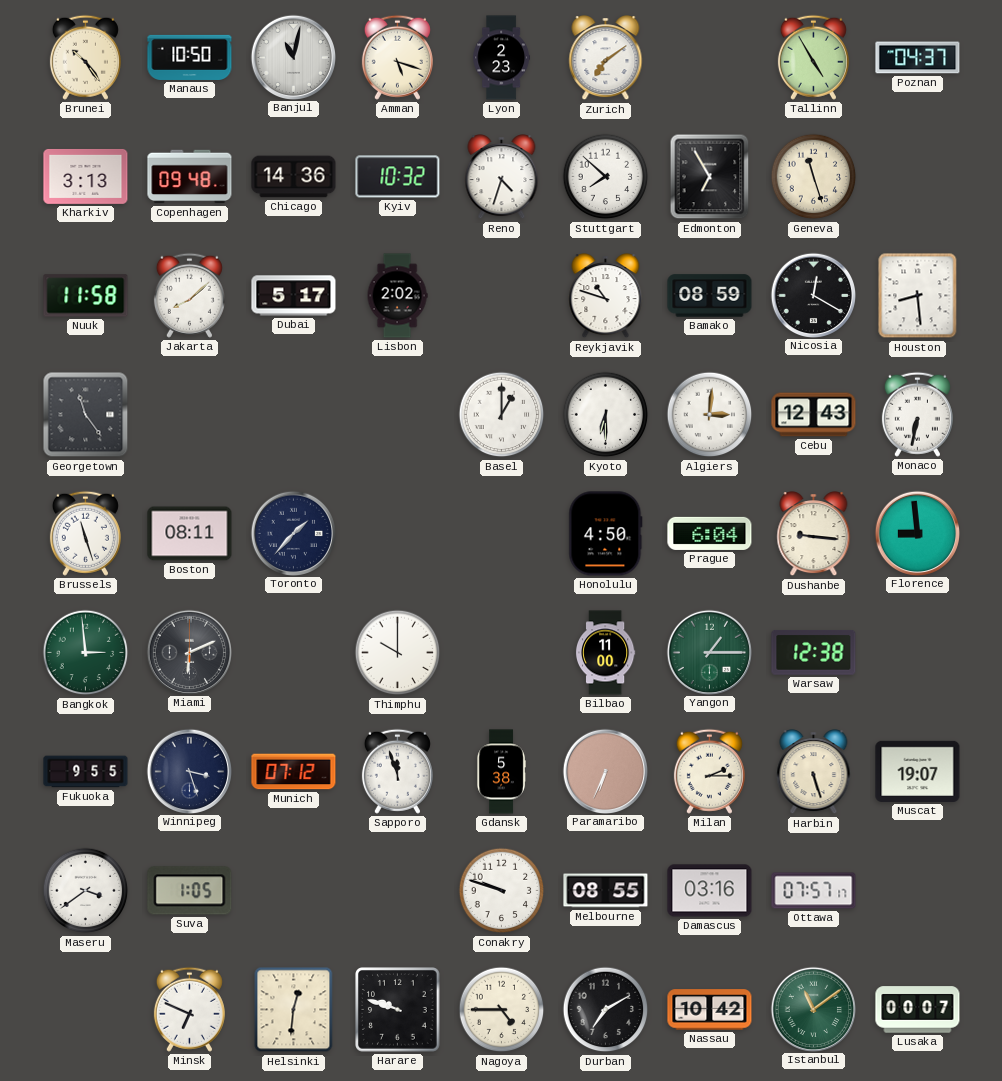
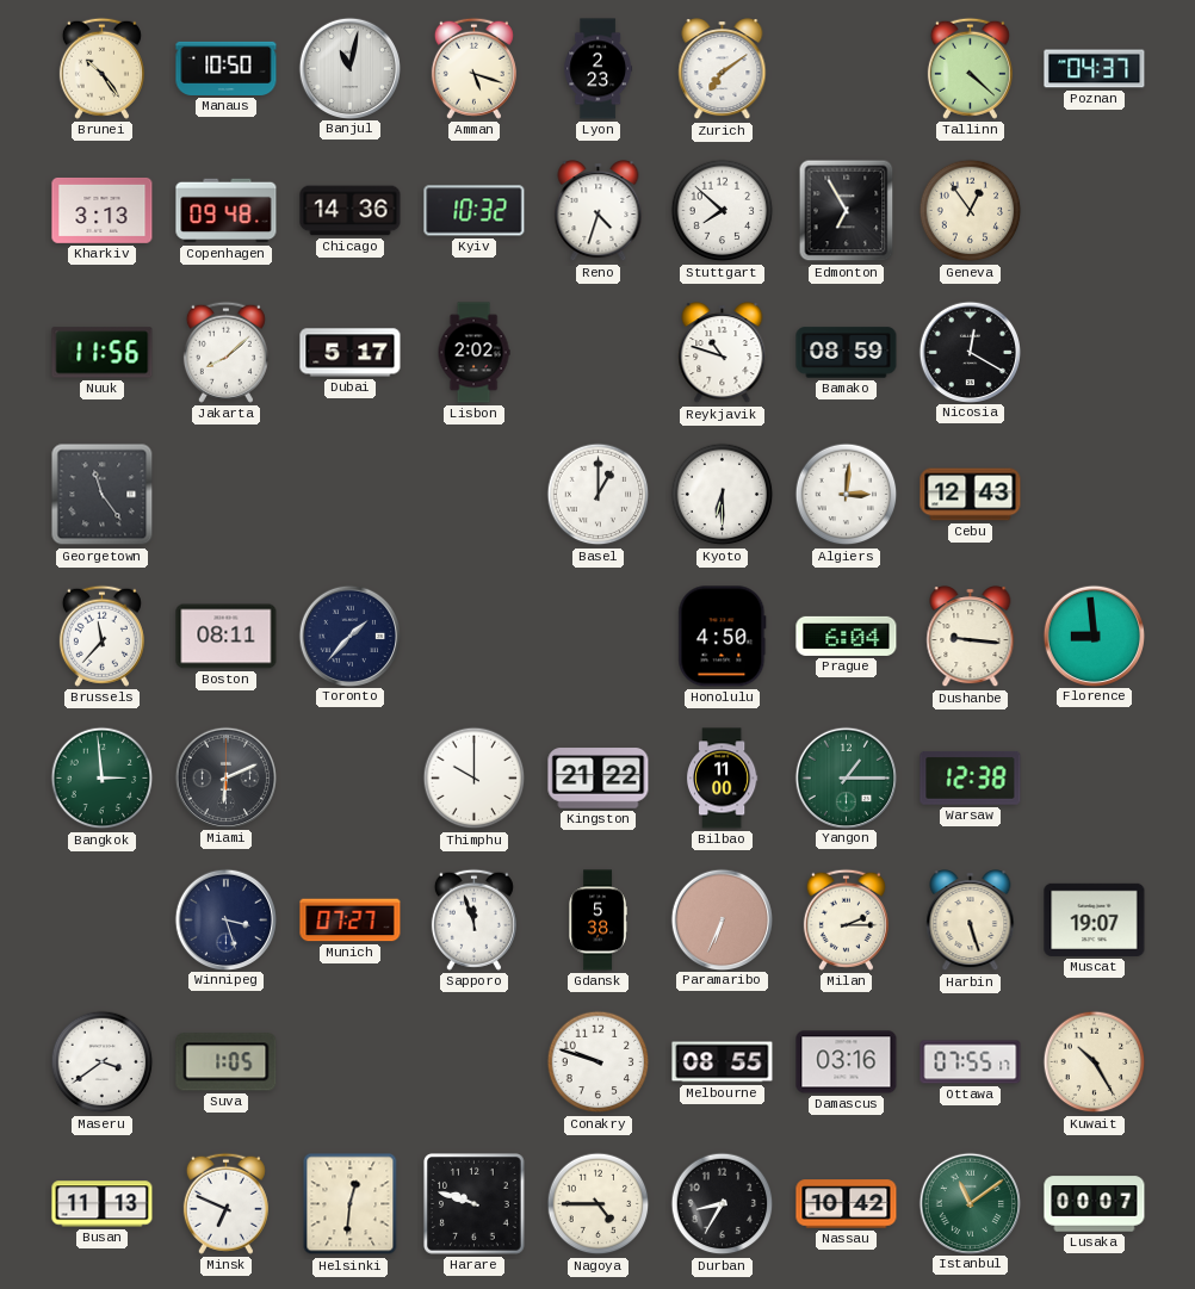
Tallinn: 4:55 -> 4:22
Geneva: 11:27 -> 12:54
Nuuk: 11:58 -> 11:56
Houston: 8:29 -> none
Monaco: 6:32 -> none
Brussels: 11:27 -> 11:37
Kingston: none -> 21:22
Fukuoka: 9:55 -> none
Munich: 07:12 -> 07:27
Ottawa: 07:57 -> 07:55
Kuwait: none -> 10:25
Busan: none -> 11:13
Durban: 7:10 -> 8:35
